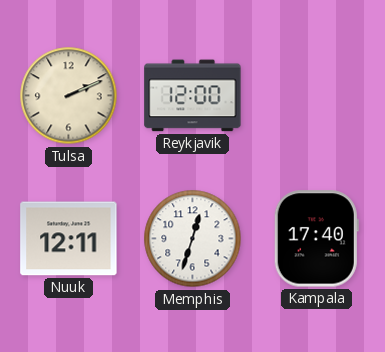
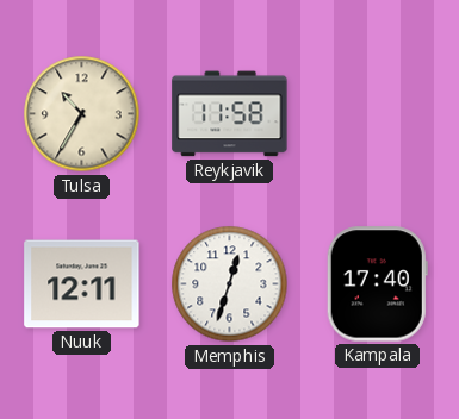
Tulsa: 2:11 -> 10:35
Reykjavik: 12:00 -> 11:58
